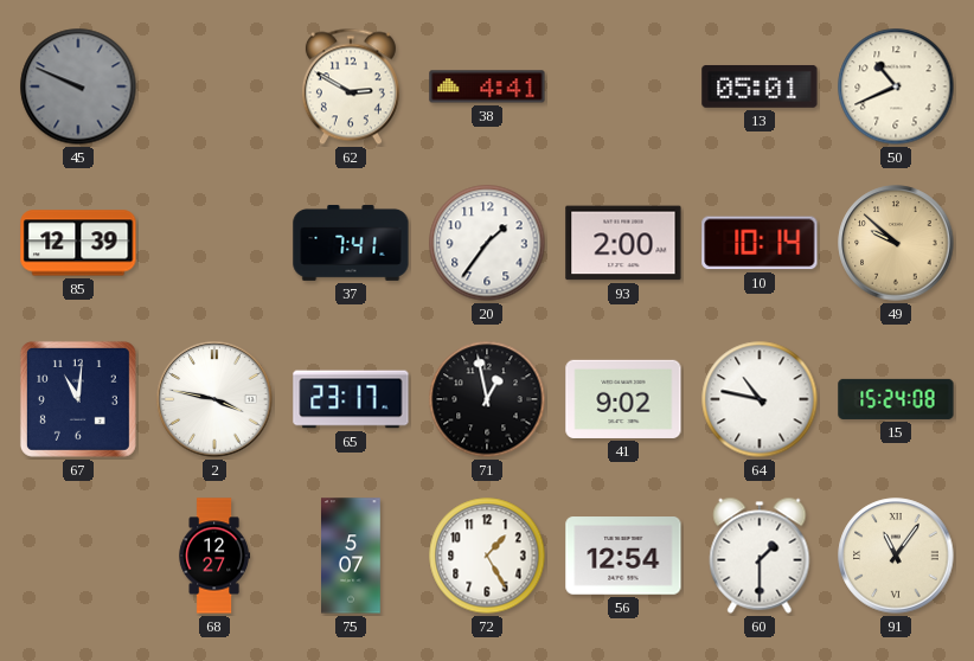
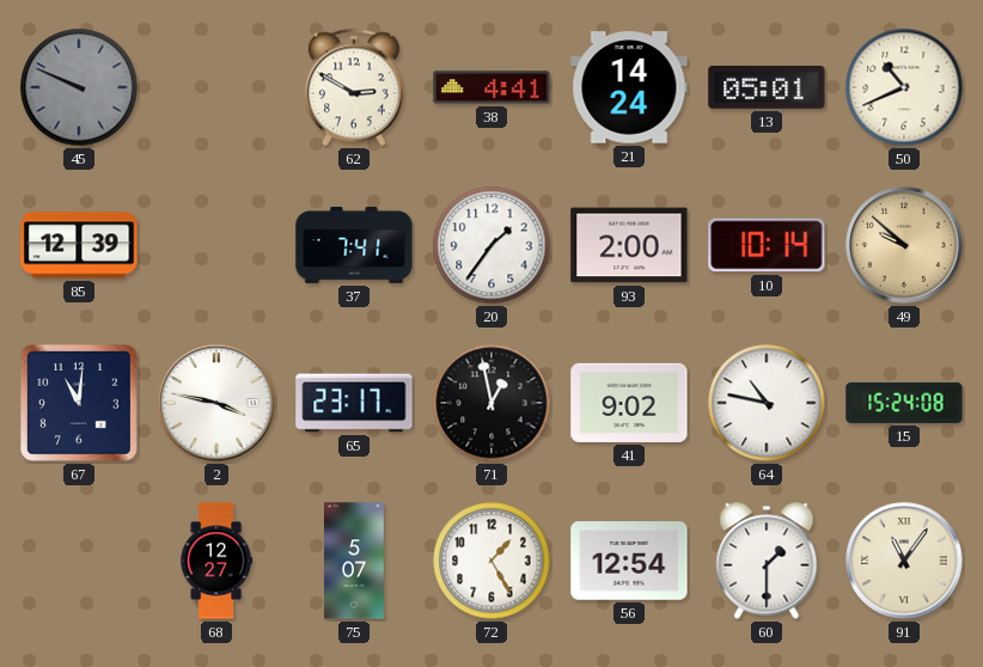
21: none -> 14:24
